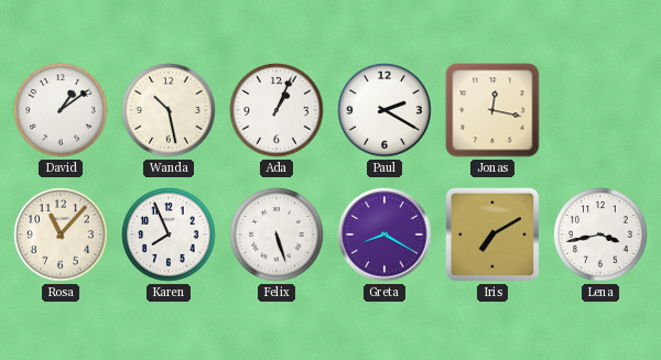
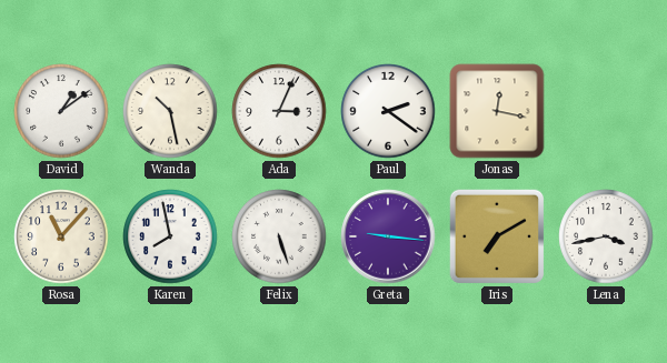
Ada: 1:04 -> 3:04
Paul: 2:20 -> 2:21
Karen: 7:56 -> 7:58
Greta: 8:20 -> 9:16
